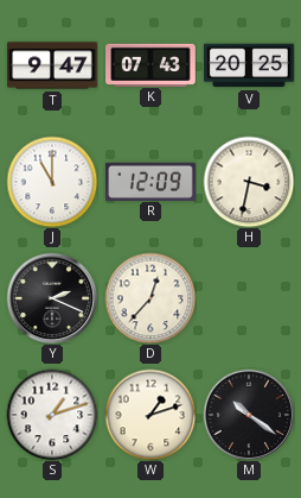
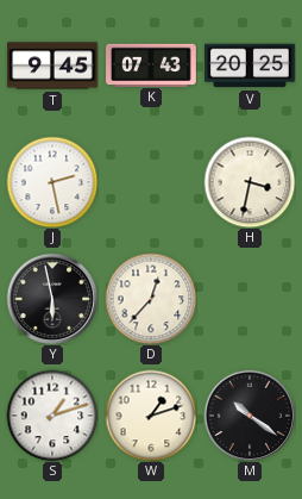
T: 9:47 -> 9:45
J: 11:00 -> 2:28
R: 12:09 -> none
Y: 2:19 -> 5:58
